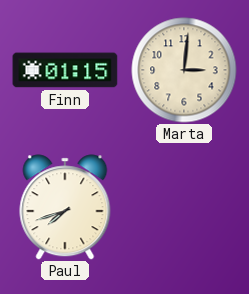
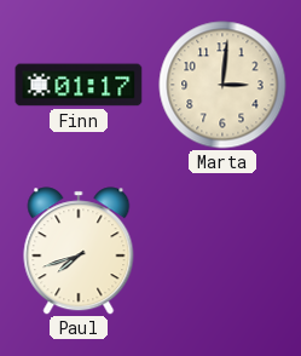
Finn: 01:15 -> 01:17
